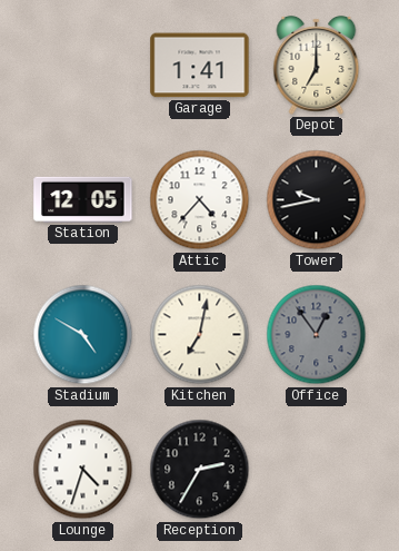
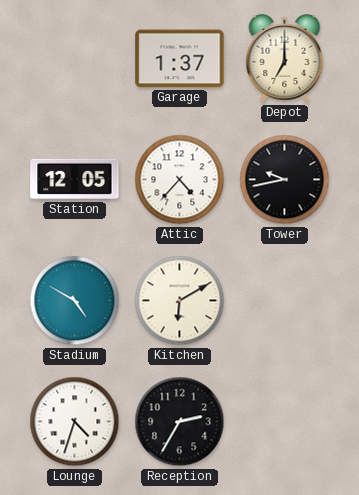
Garage: 1:41 -> 1:37
Kitchen: 7:02 -> 6:10
Office: 12:54 -> none
